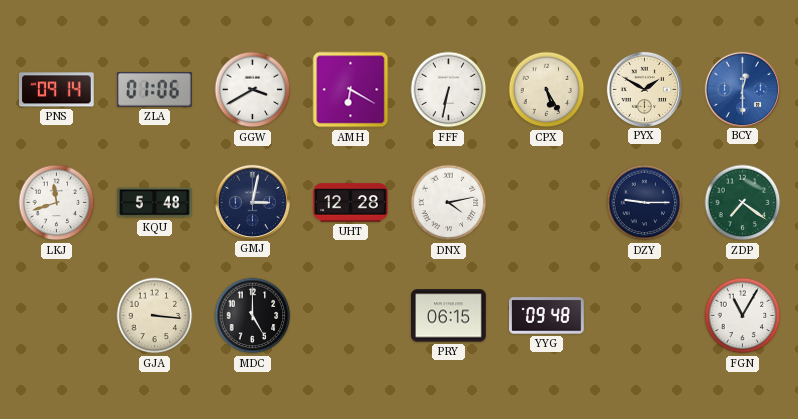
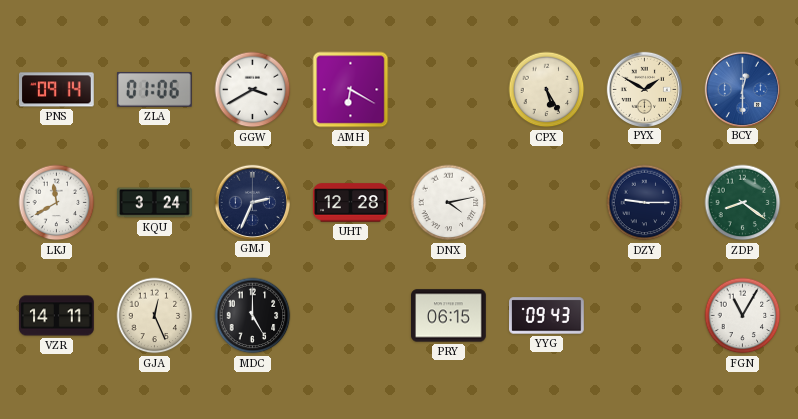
FFF: 6:32 -> none
LKJ: 11:42 -> 11:40
KQU: 5:48 -> 3:24
GMJ: 3:02 -> 2:34
ZDP: 7:21 -> 8:21
VZR: none -> 14:11
GJA: 3:16 -> 12:26
YYG: 09:48 -> 09:43
